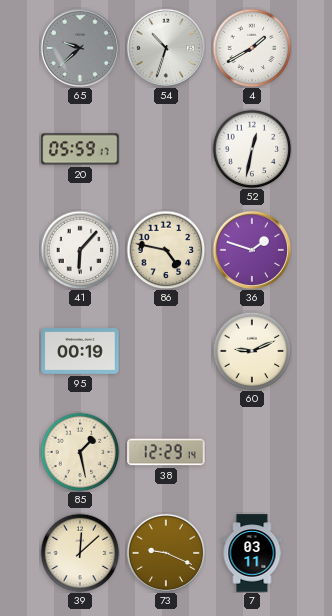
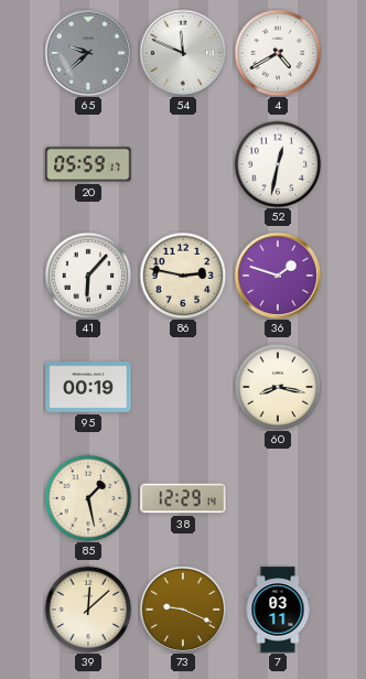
54: 10:33 -> 11:49
4: 1:40 -> 4:40
86: 4:47 -> 2:47
60: 9:11 -> 8:17
